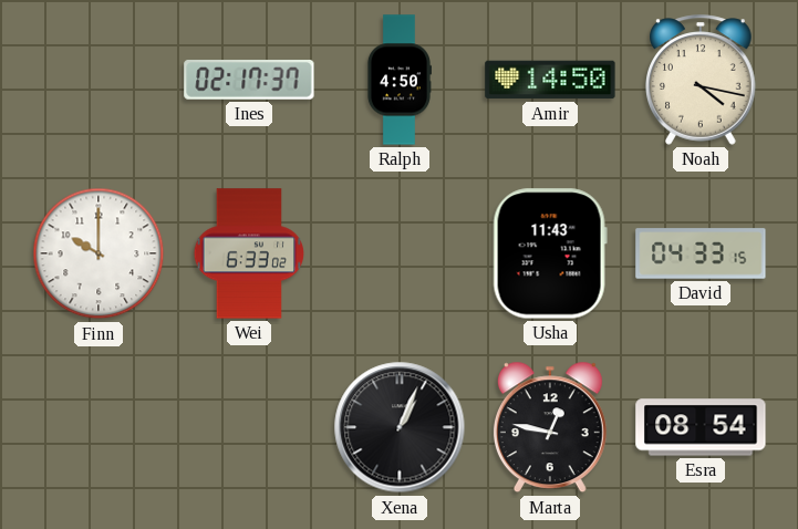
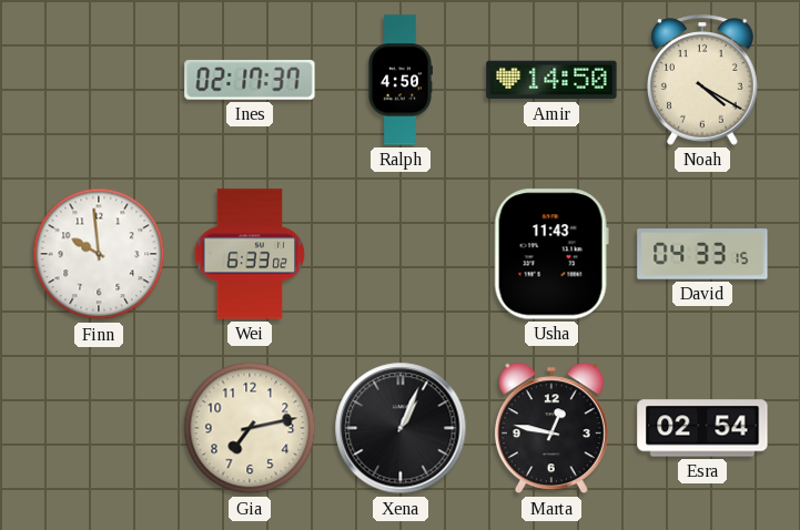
Noah: 4:17 -> 4:20
Finn: 10:00 -> 9:59
Gia: none -> 7:13
Esra: 08:54 -> 02:54
